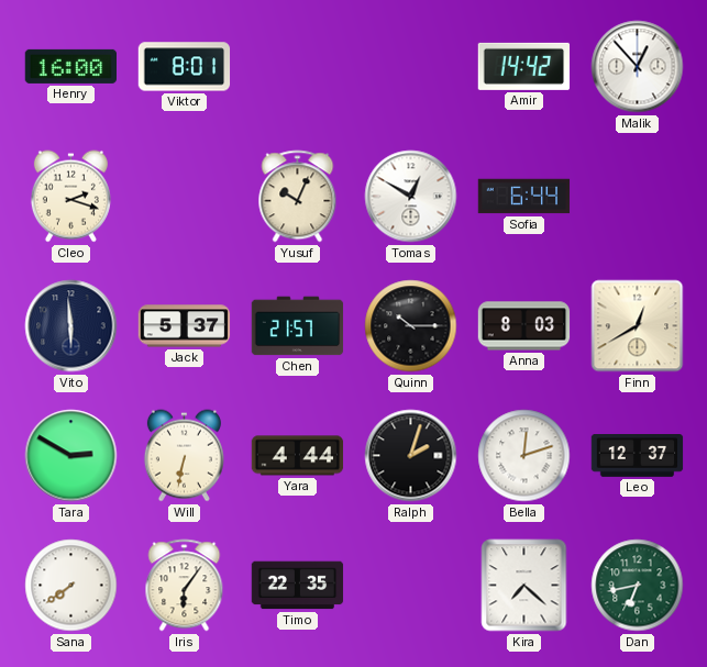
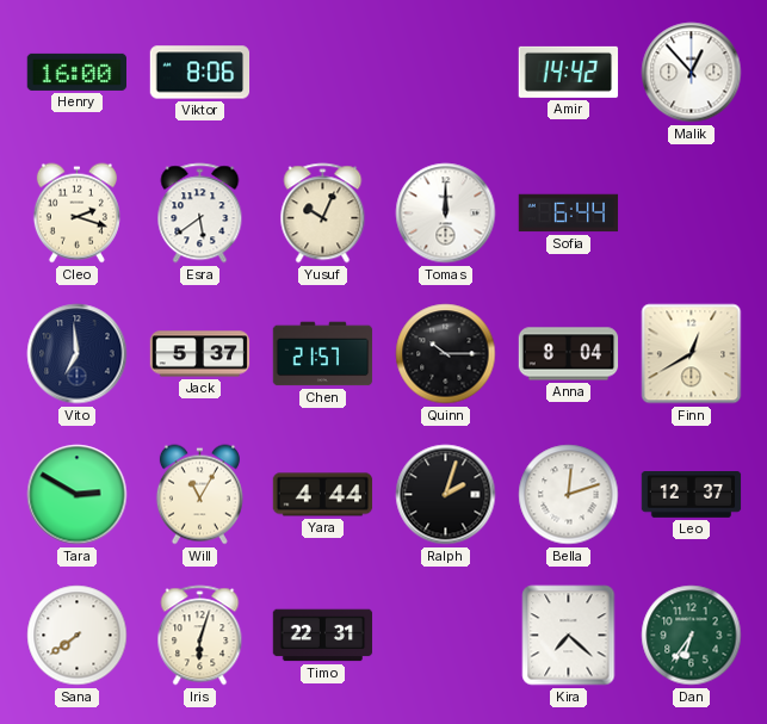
Viktor: 8:01 -> 8:06
Esra: none -> 5:39
Tomas: 12:50 -> 12:00
Vito: 5:59 -> 6:59
Anna: 8:03 -> 8:04
Will: 6:32 -> 11:05
Iris: 6:06 -> 6:03
Timo: 22:35 -> 22:31
Dan: 6:43 -> 6:36
